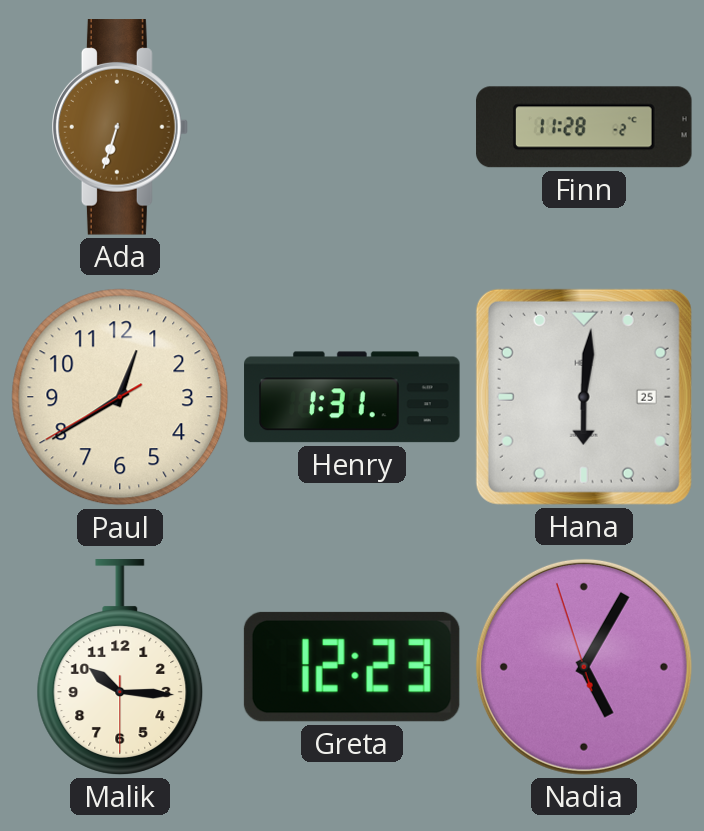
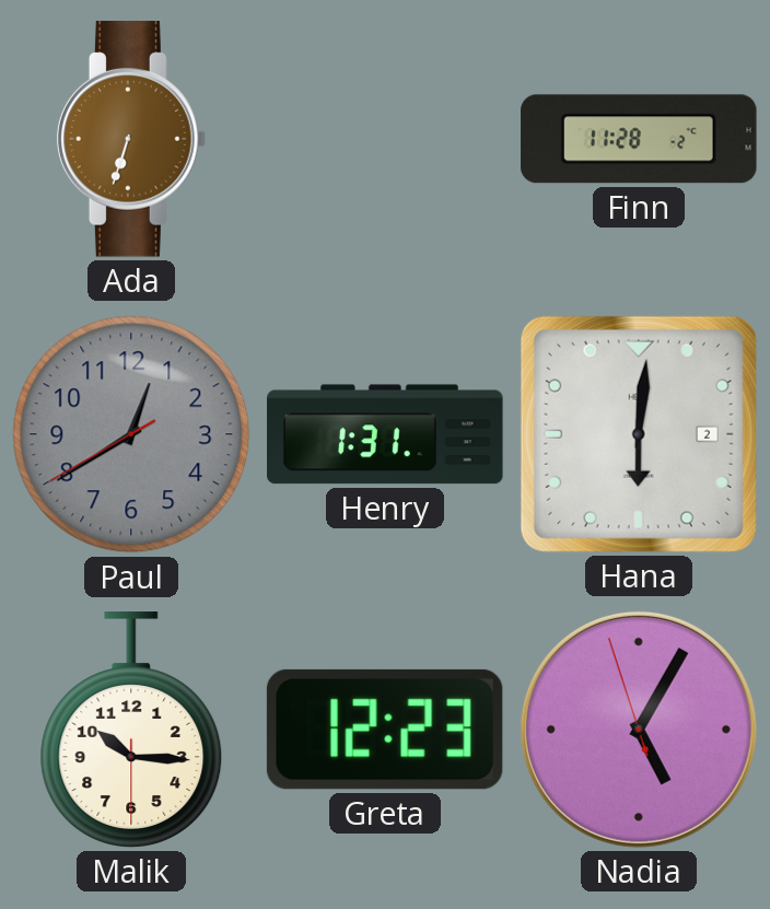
Paul dial: cream -> grey
Hana date: 25 -> 2
